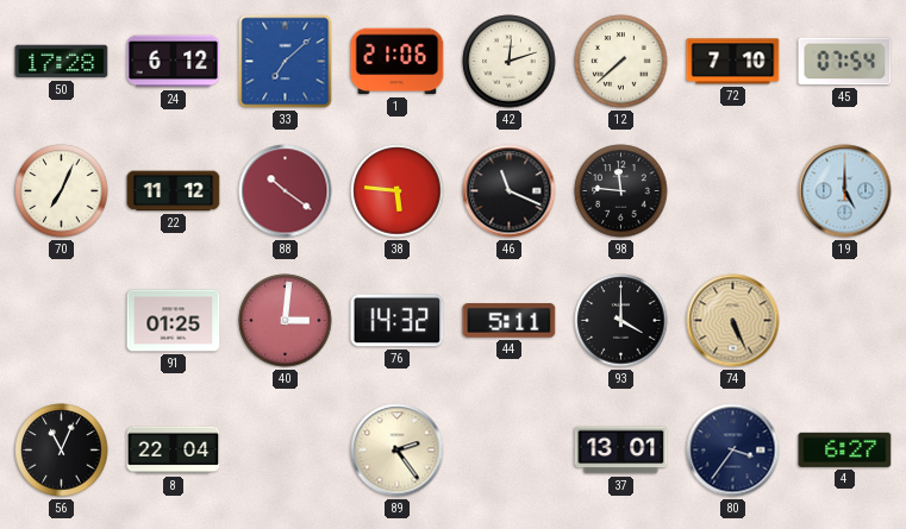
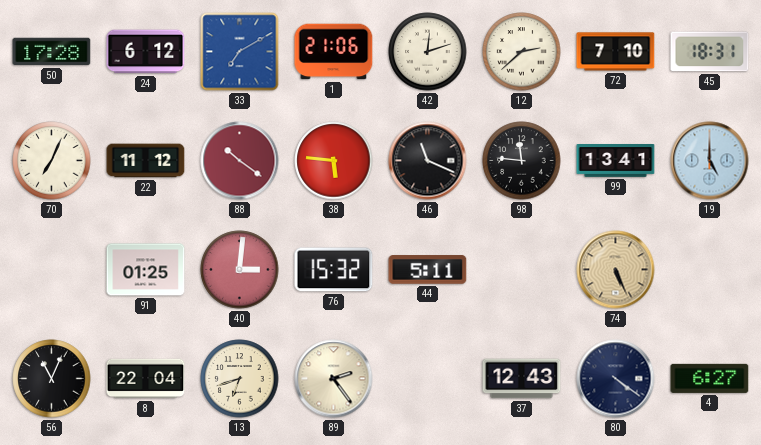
33: 7:08 -> 7:10
12: 7:38 -> 2:38
45: 07:54 -> 18:31
99: none -> 13:41
76: 14:32 -> 15:32
93: 4:00 -> none
13: none -> 6:42
37: 13:01 -> 12:43
80: 3:36 -> 4:21
